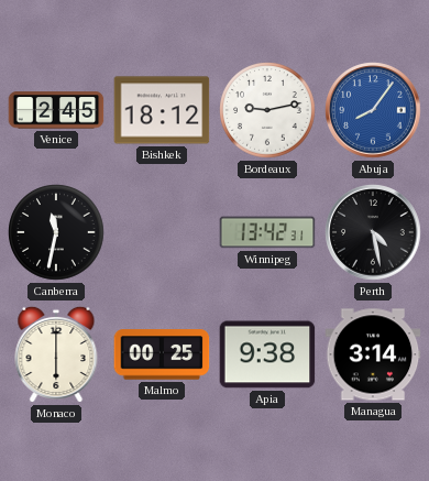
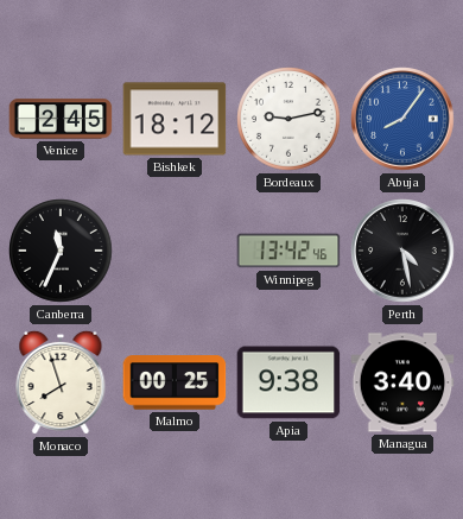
Canberra: 11:32 -> 11:34
Winnipeg: 13:42:31 -> 13:42:46
Monaco: 6:00 -> 7:57
Managua: 3:14 -> 3:40
